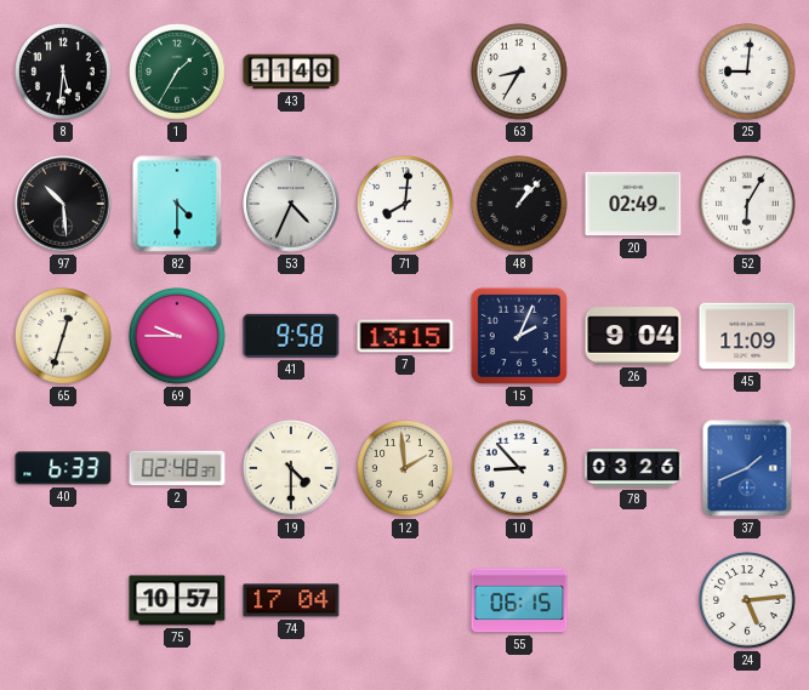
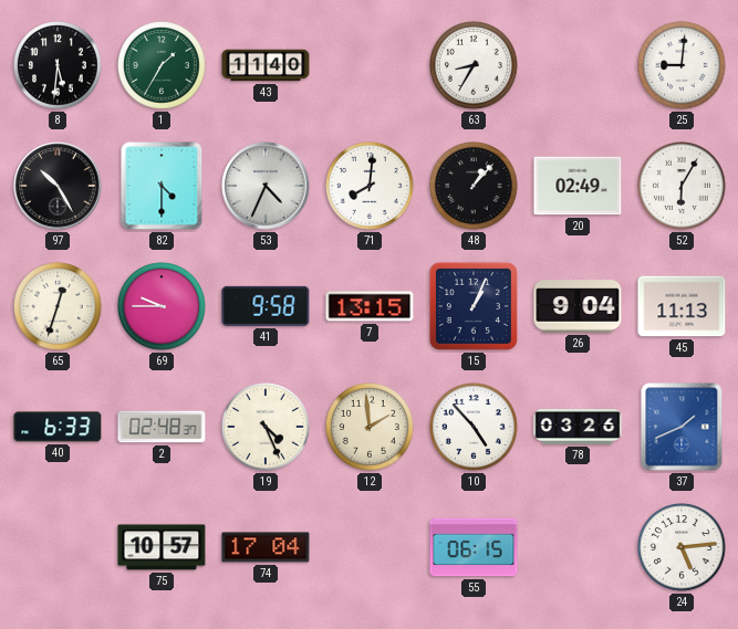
97: 10:29 -> 10:25
15: 2:04 -> 1:04
45: 11:09 -> 11:13
19: 4:30 -> 4:26
10: 8:53 -> 4:53
